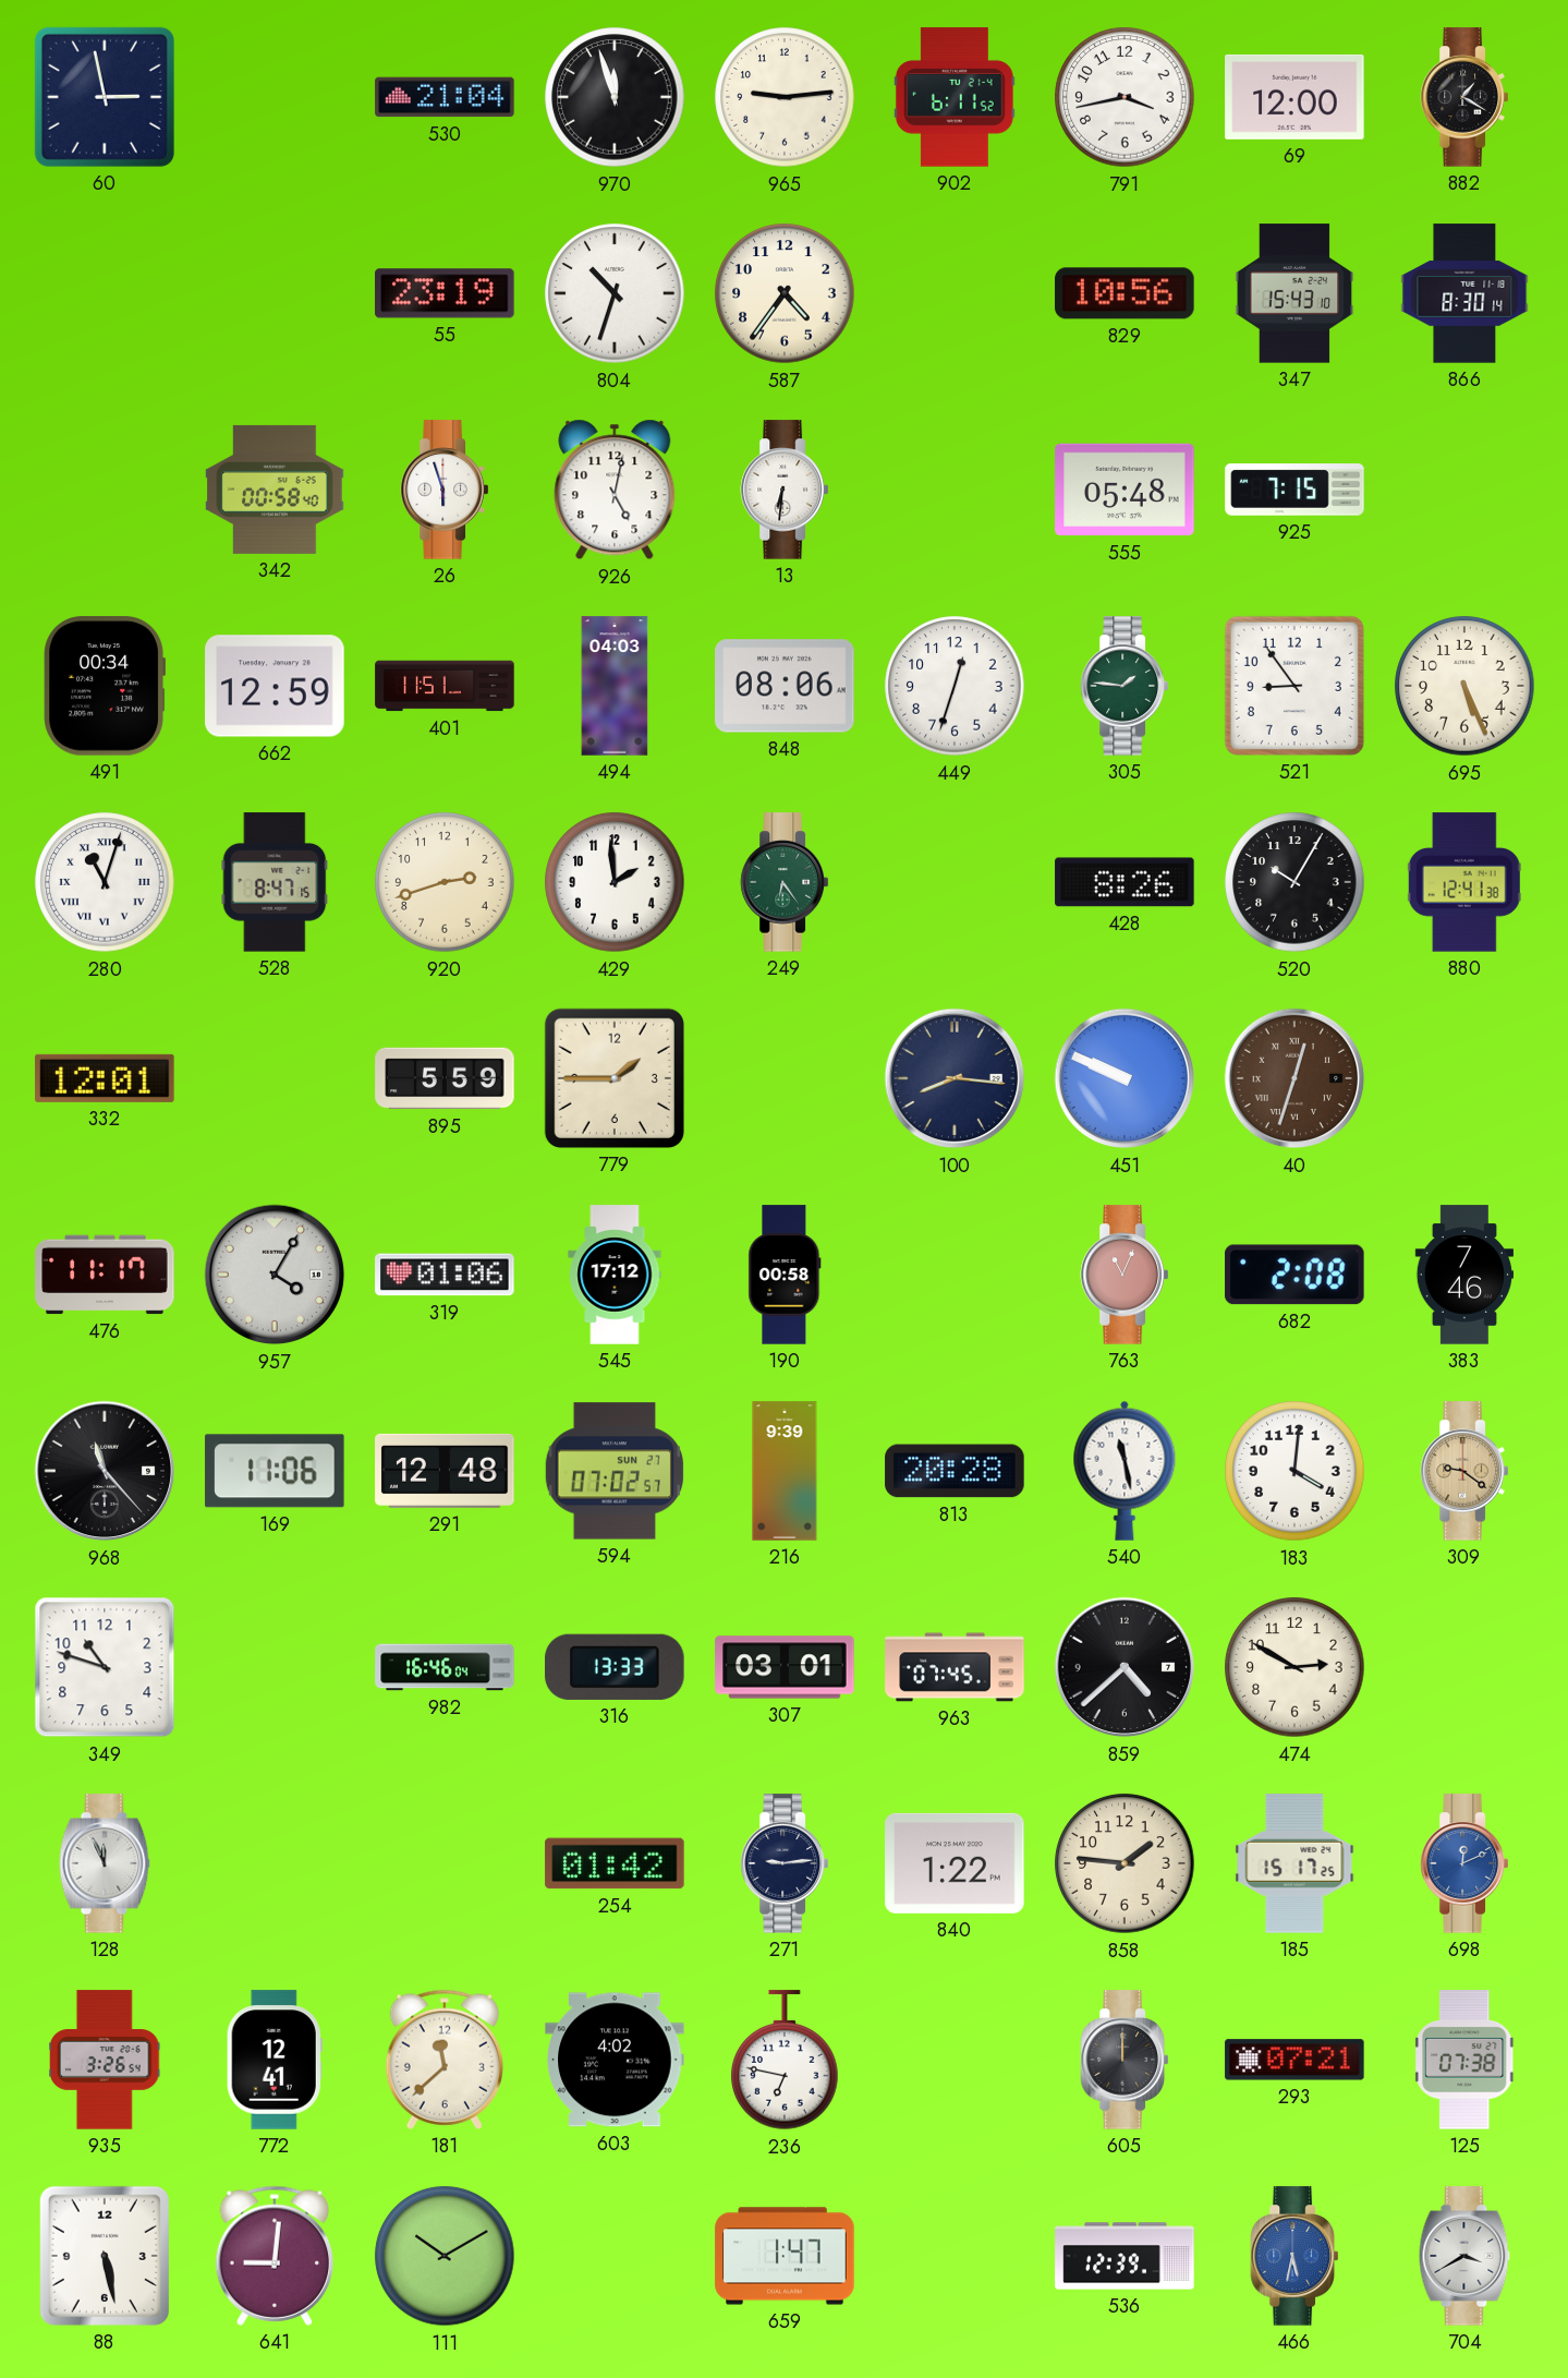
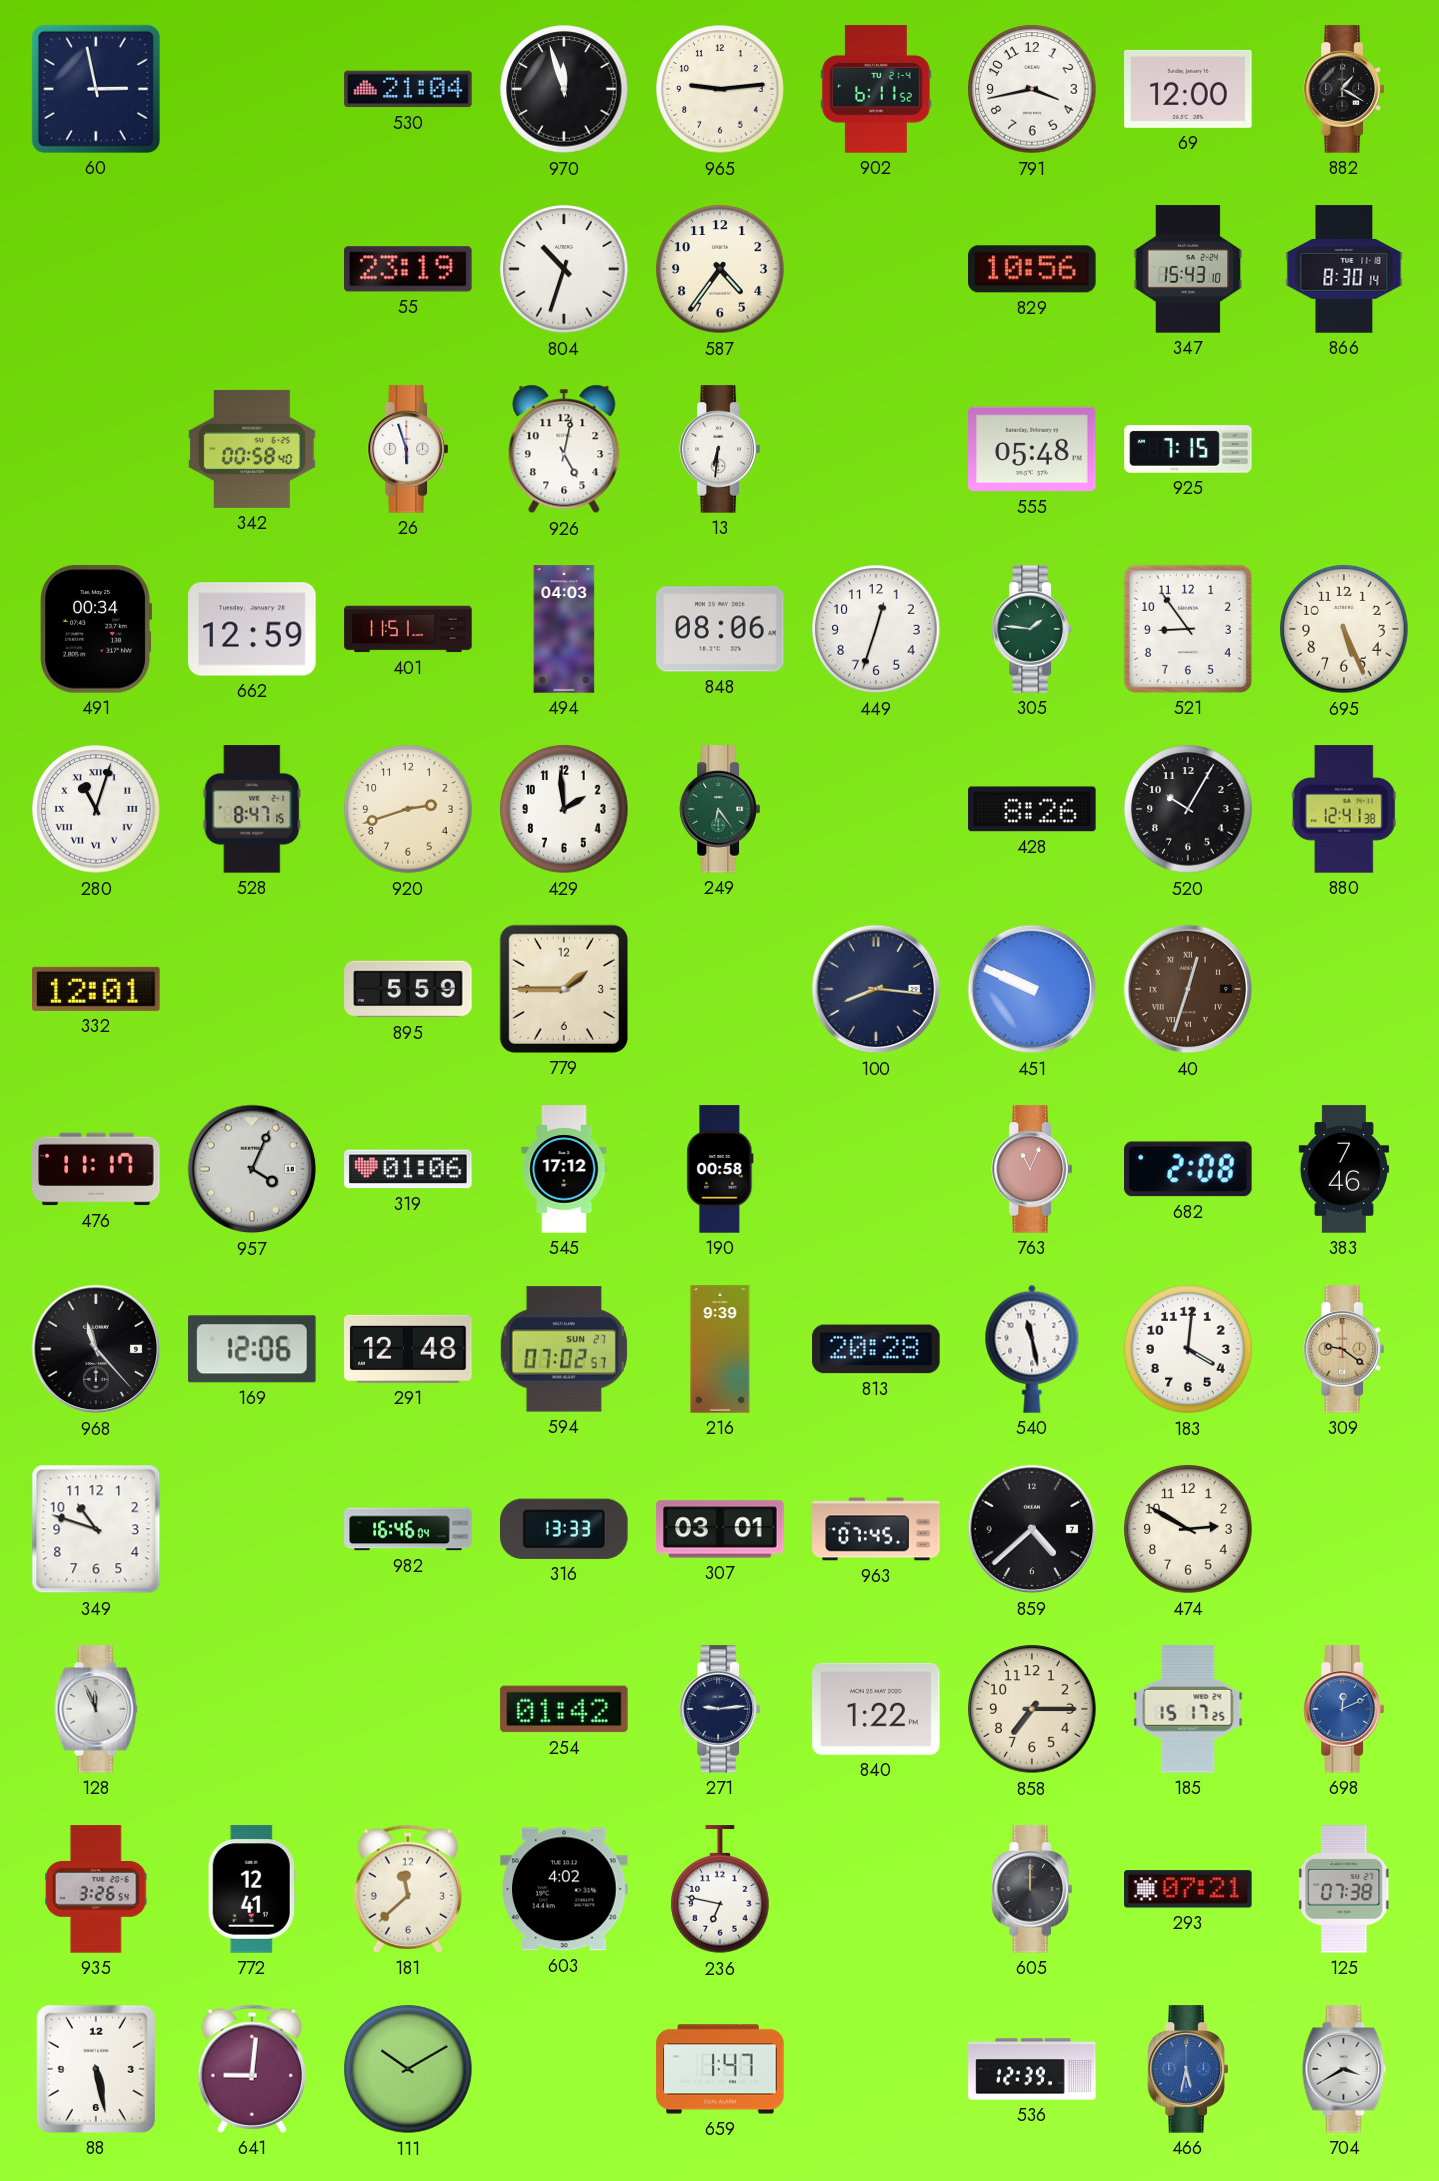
957: 4:05 -> 4:04
169: 11:06 -> 12:06
858: 1:46 -> 7:15
